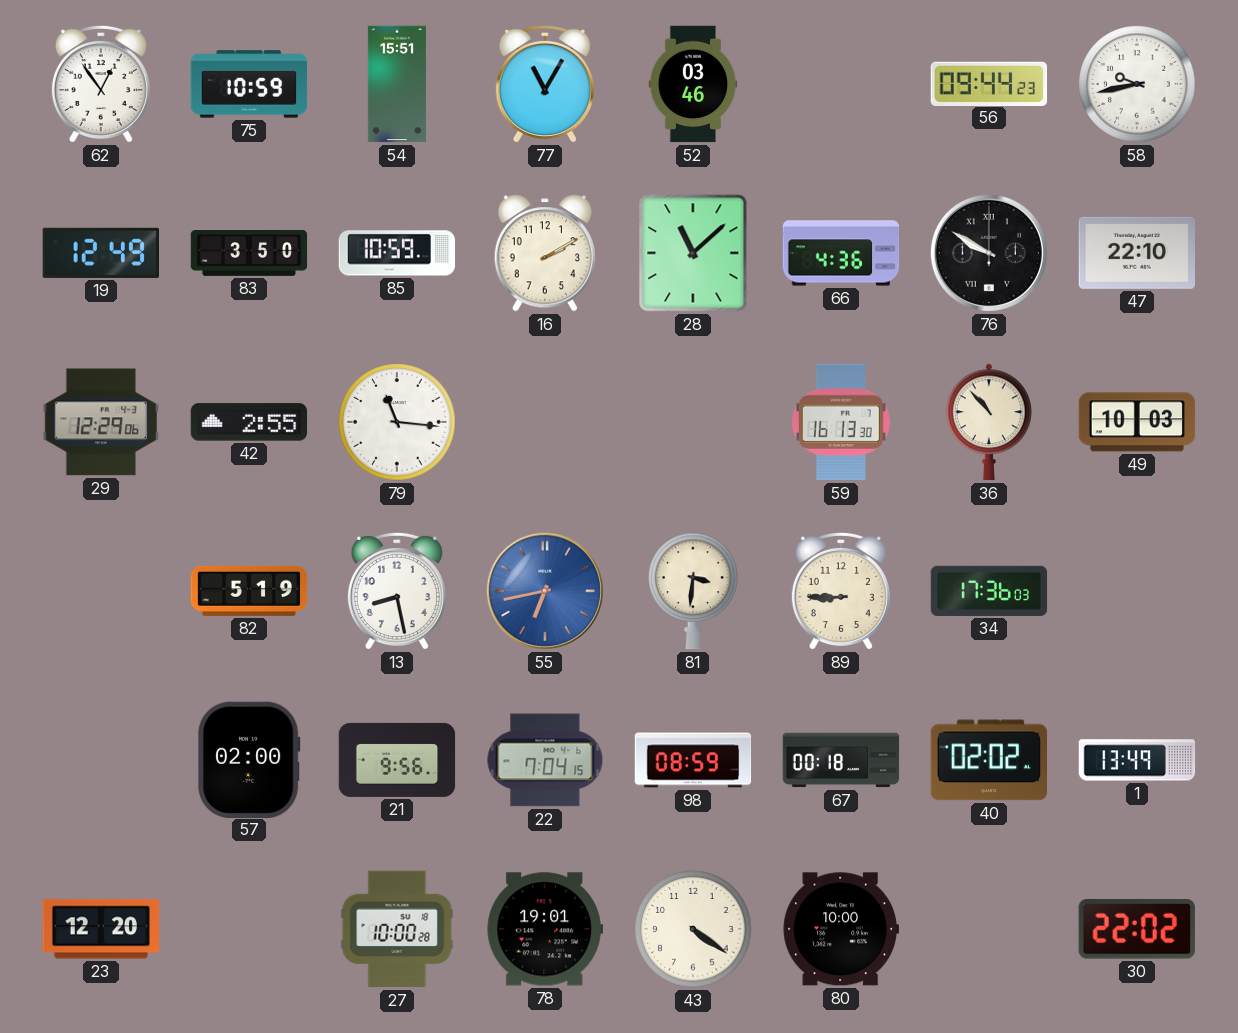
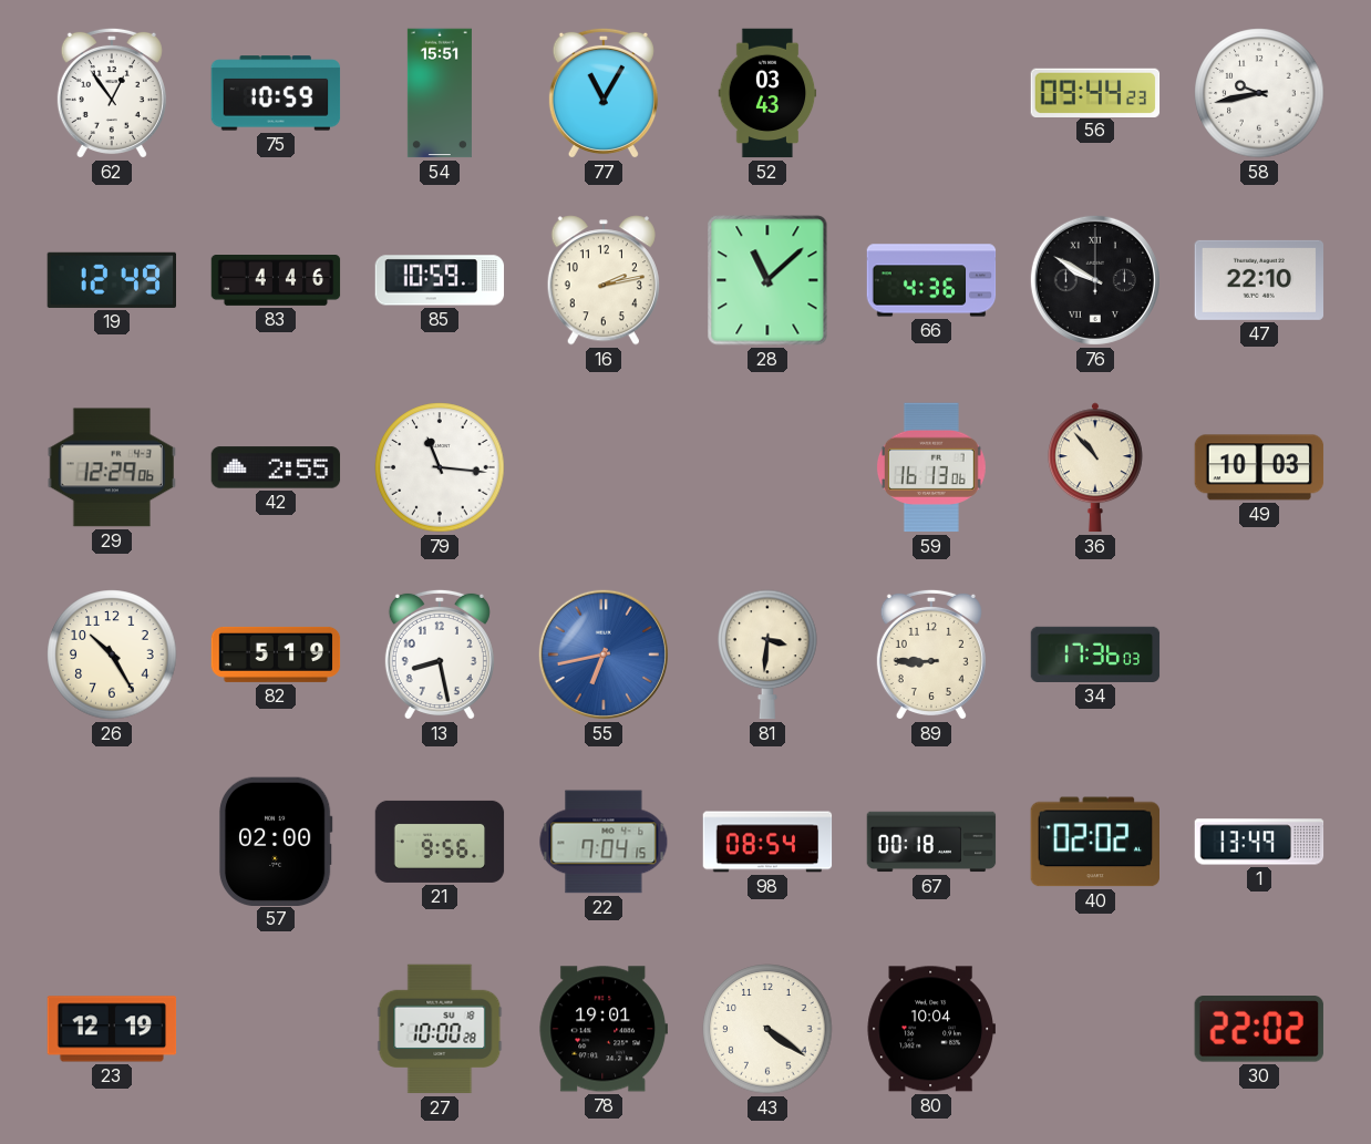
52: 03:46 -> 03:43
83: 3:50 -> 4:46
16: 2:10 -> 2:13
59: 16:13:30 -> 16:13:06
26: none -> 10:25
98: 08:59 -> 08:54
23: 12:20 -> 12:19
80: 10:00 -> 10:04
